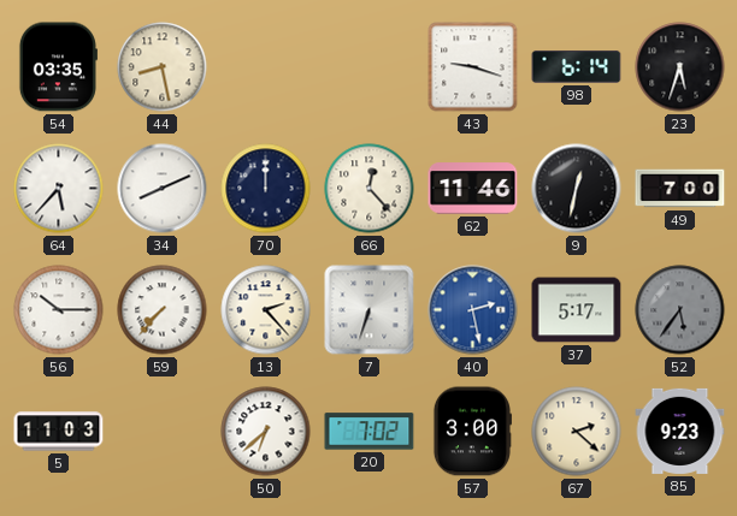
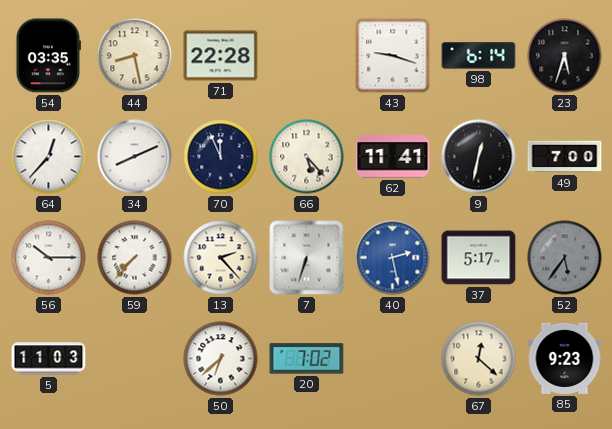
71: none -> 22:28
64: 5:37 -> 12:37
70: 12:00 -> 11:56
66: 12:23 -> 5:23
62: 11:46 -> 11:41
57: 3:00 -> none
67: 2:22 -> 12:22
